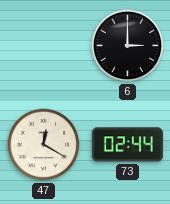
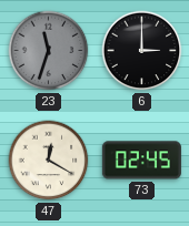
23: none -> 11:33
73: 02:44 -> 02:45
